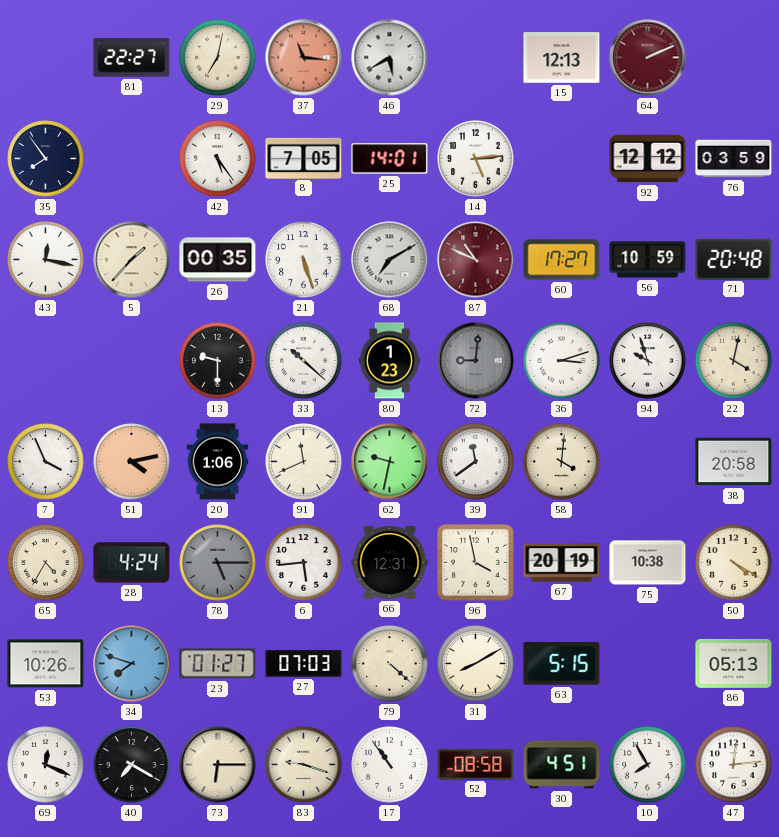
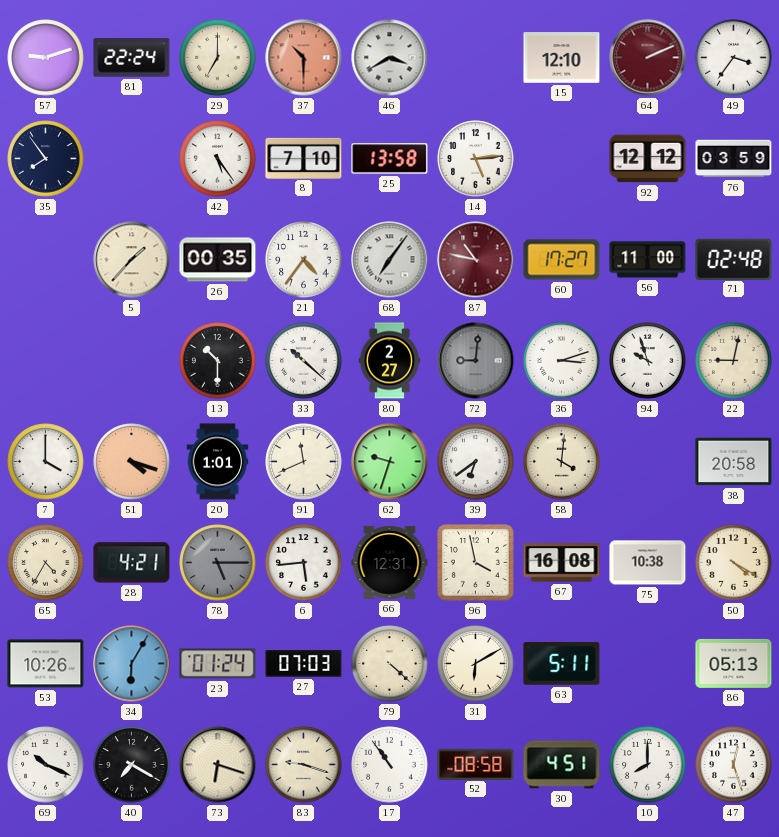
57: none -> 9:12
81: 22:27 -> 22:24
29: 7:02 -> 7:00
37: 11:16 -> 10:30
46: 5:40 -> 3:40
15: 12:13 -> 12:10
49: none -> 3:36
8: 7:05 -> 7:10
25: 14:01 -> 13:58
43: 12:17 -> none
21: 5:27 -> 4:36
68: 7:10 -> 7:06
87: 10:49 -> 10:47
56: 10:59 -> 11:00
71: 20:48 -> 02:48
13: 9:30 -> 10:30
80: 1:23 -> 2:27
22: 4:02 -> 9:02
7: 3:56 -> 4:00
51: 4:13 -> 4:18
20: 1:06 -> 1:01
62: 9:32 -> 9:33
39: 11:39 -> 6:39
28: 4:24 -> 4:21
67: 20:19 -> 16:08
34: 7:48 -> 6:05
23: 01:27 -> 01:24
31: 8:10 -> 6:10
63: 5:15 -> 5:11
69: 12:19 -> 10:19
73: 6:15 -> 6:18
10: 7:55 -> 8:00
47: 12:14 -> 12:27
